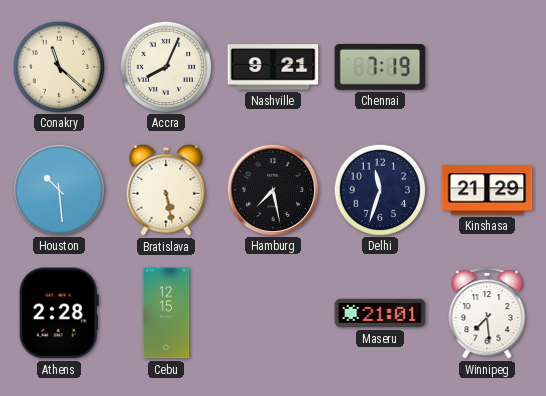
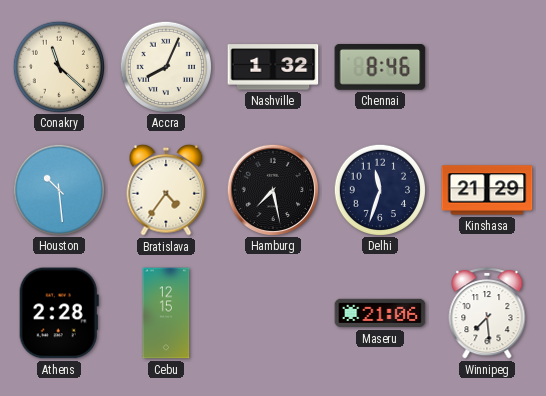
Nashville: 9:21 -> 1:32
Chennai: 7:19 -> 8:46
Bratislava: 5:28 -> 4:36
Maseru: 21:01 -> 21:06
